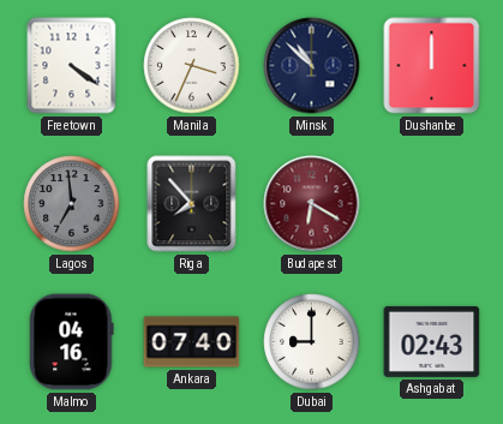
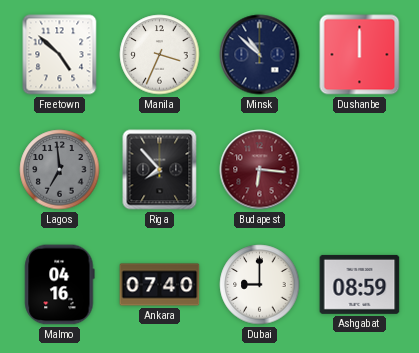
Freetown: 4:21 -> 4:52
Budapest: 6:20 -> 6:16
Ashgabat: 02:43 -> 08:59
